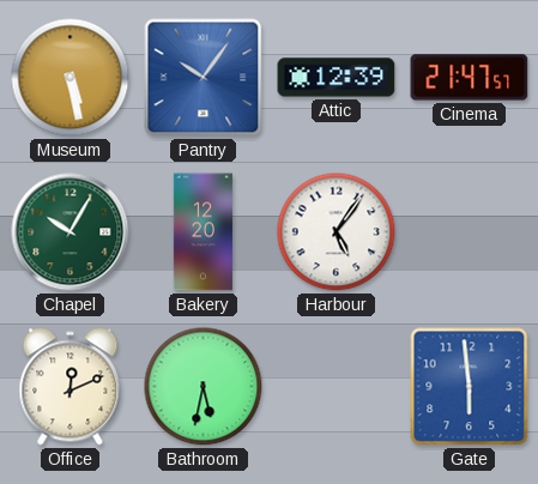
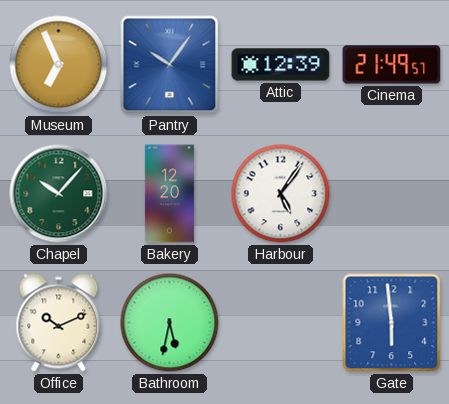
Museum: 5:28 -> 6:56
Cinema: 21:47 -> 21:49
Chapel: 10:05 -> 10:07
Office: 12:11 -> 10:11
